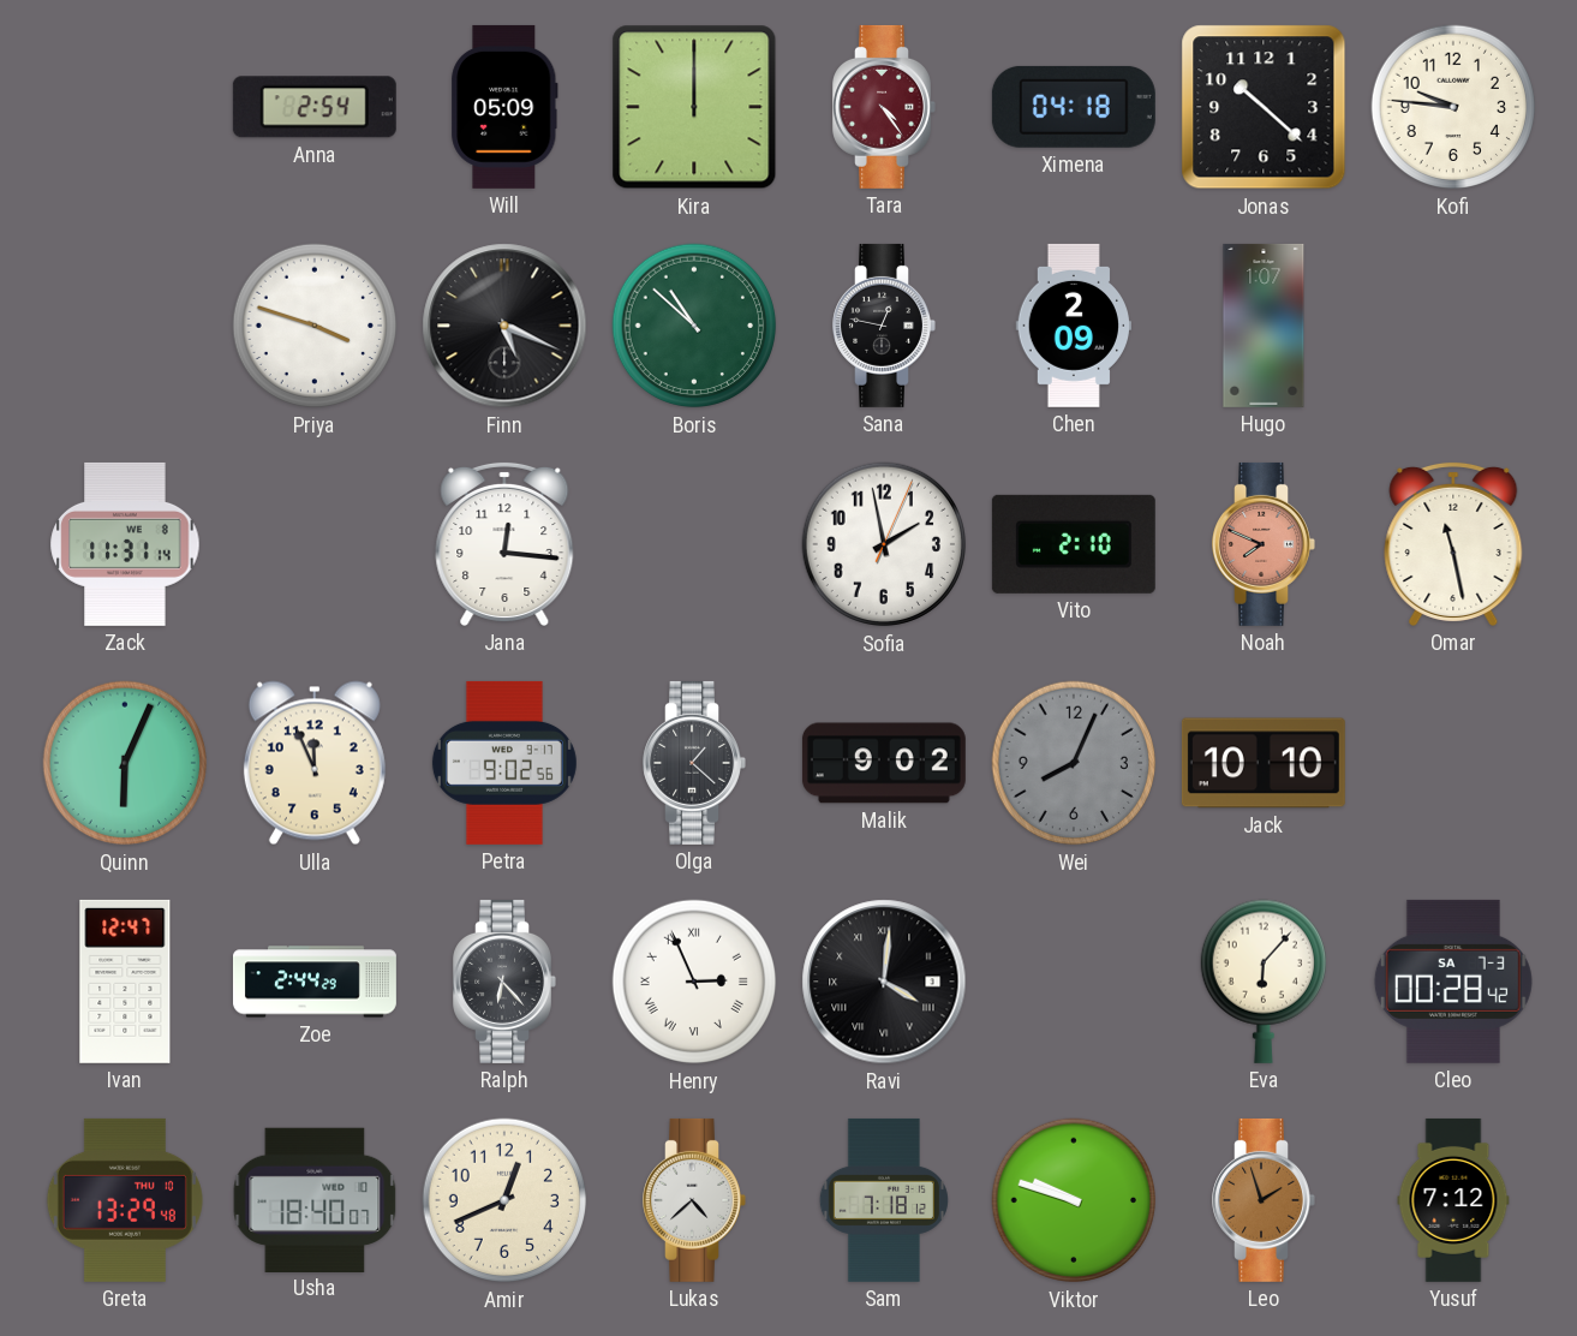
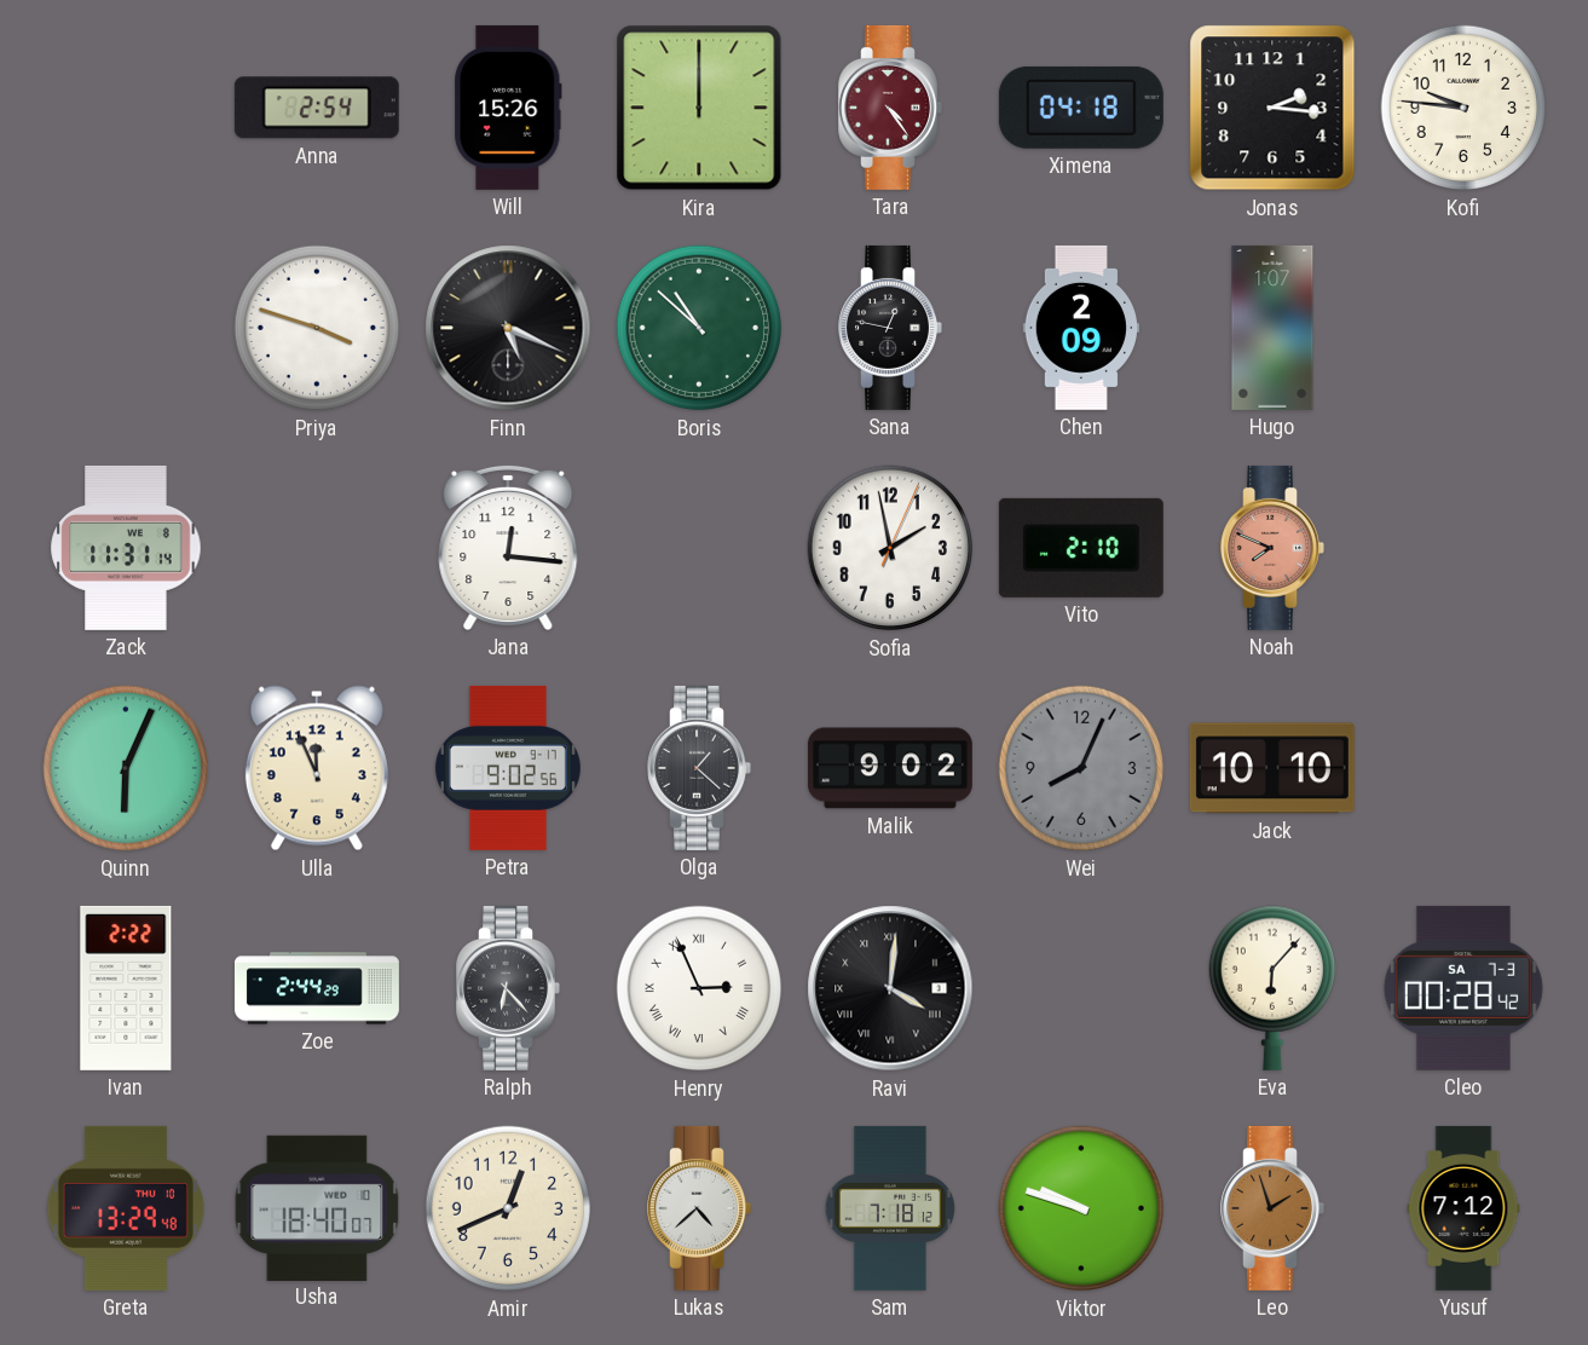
Will: 05:09 -> 15:26
Jonas: 10:22 -> 2:16
Omar: 11:28 -> none
Ivan: 12:47 -> 2:22
